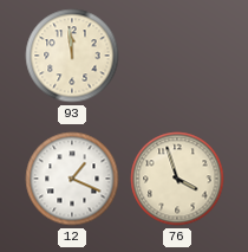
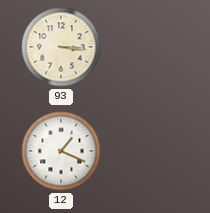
93: 11:59 -> 3:16
76: 3:57 -> none
